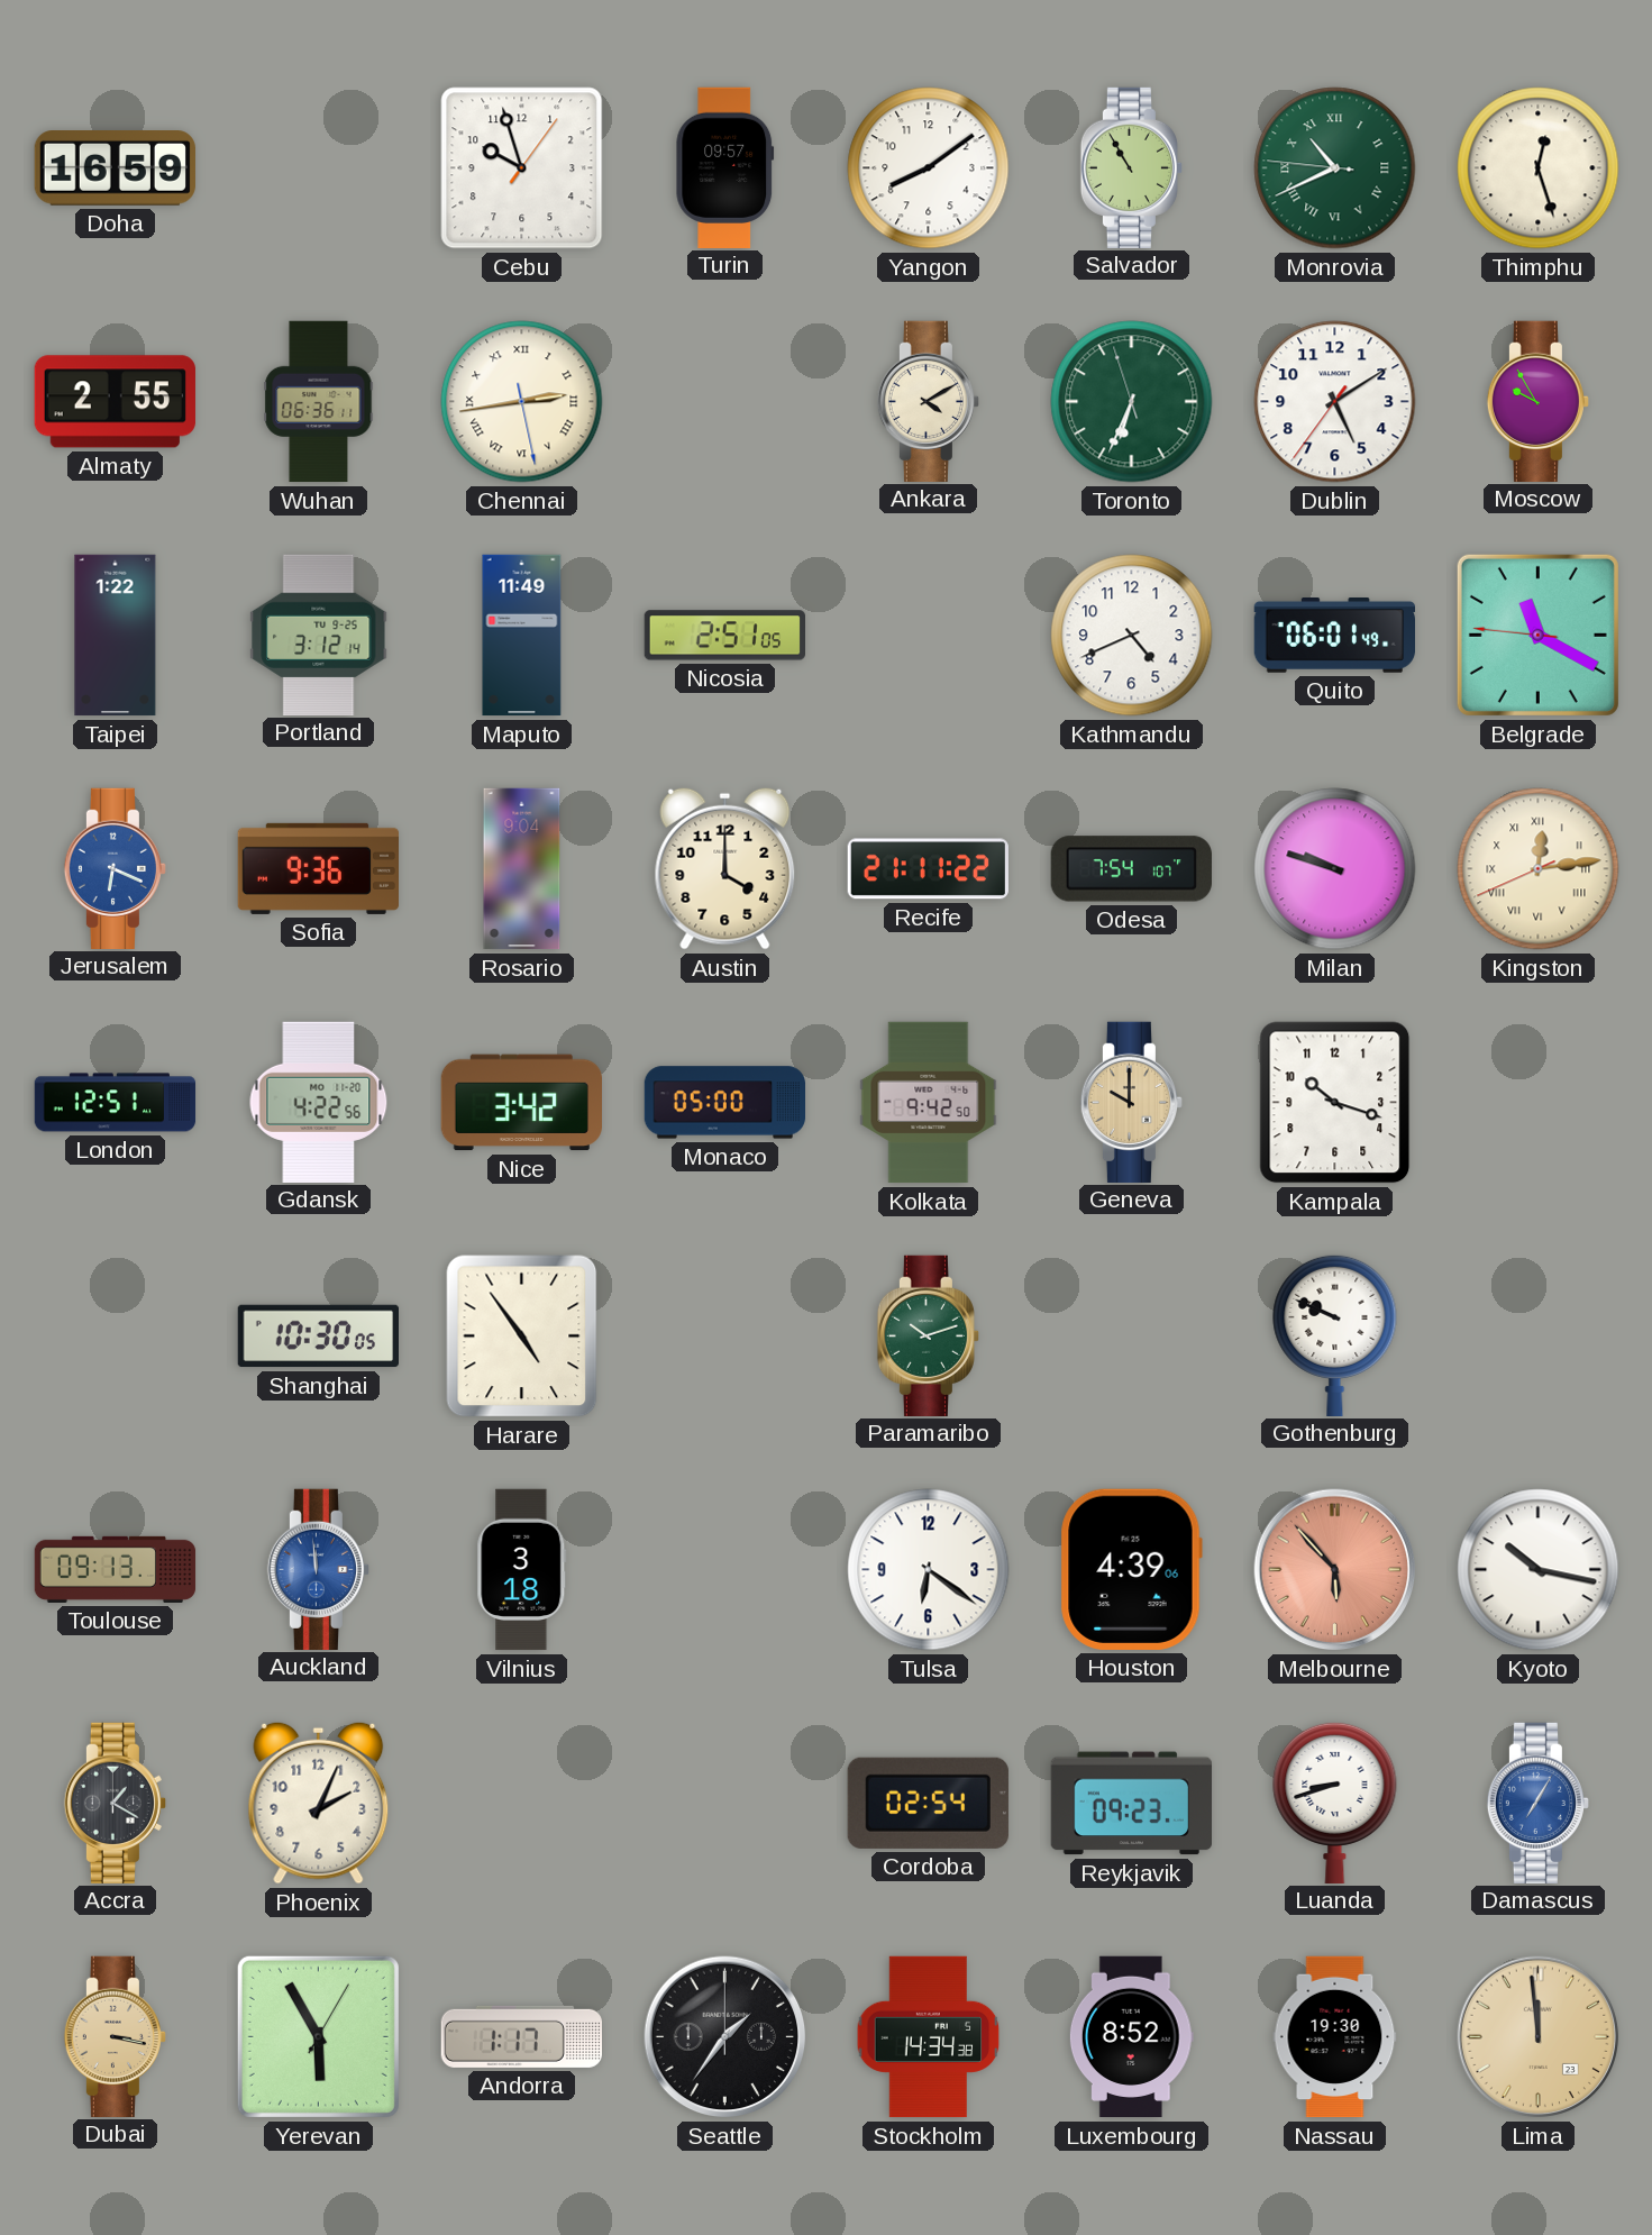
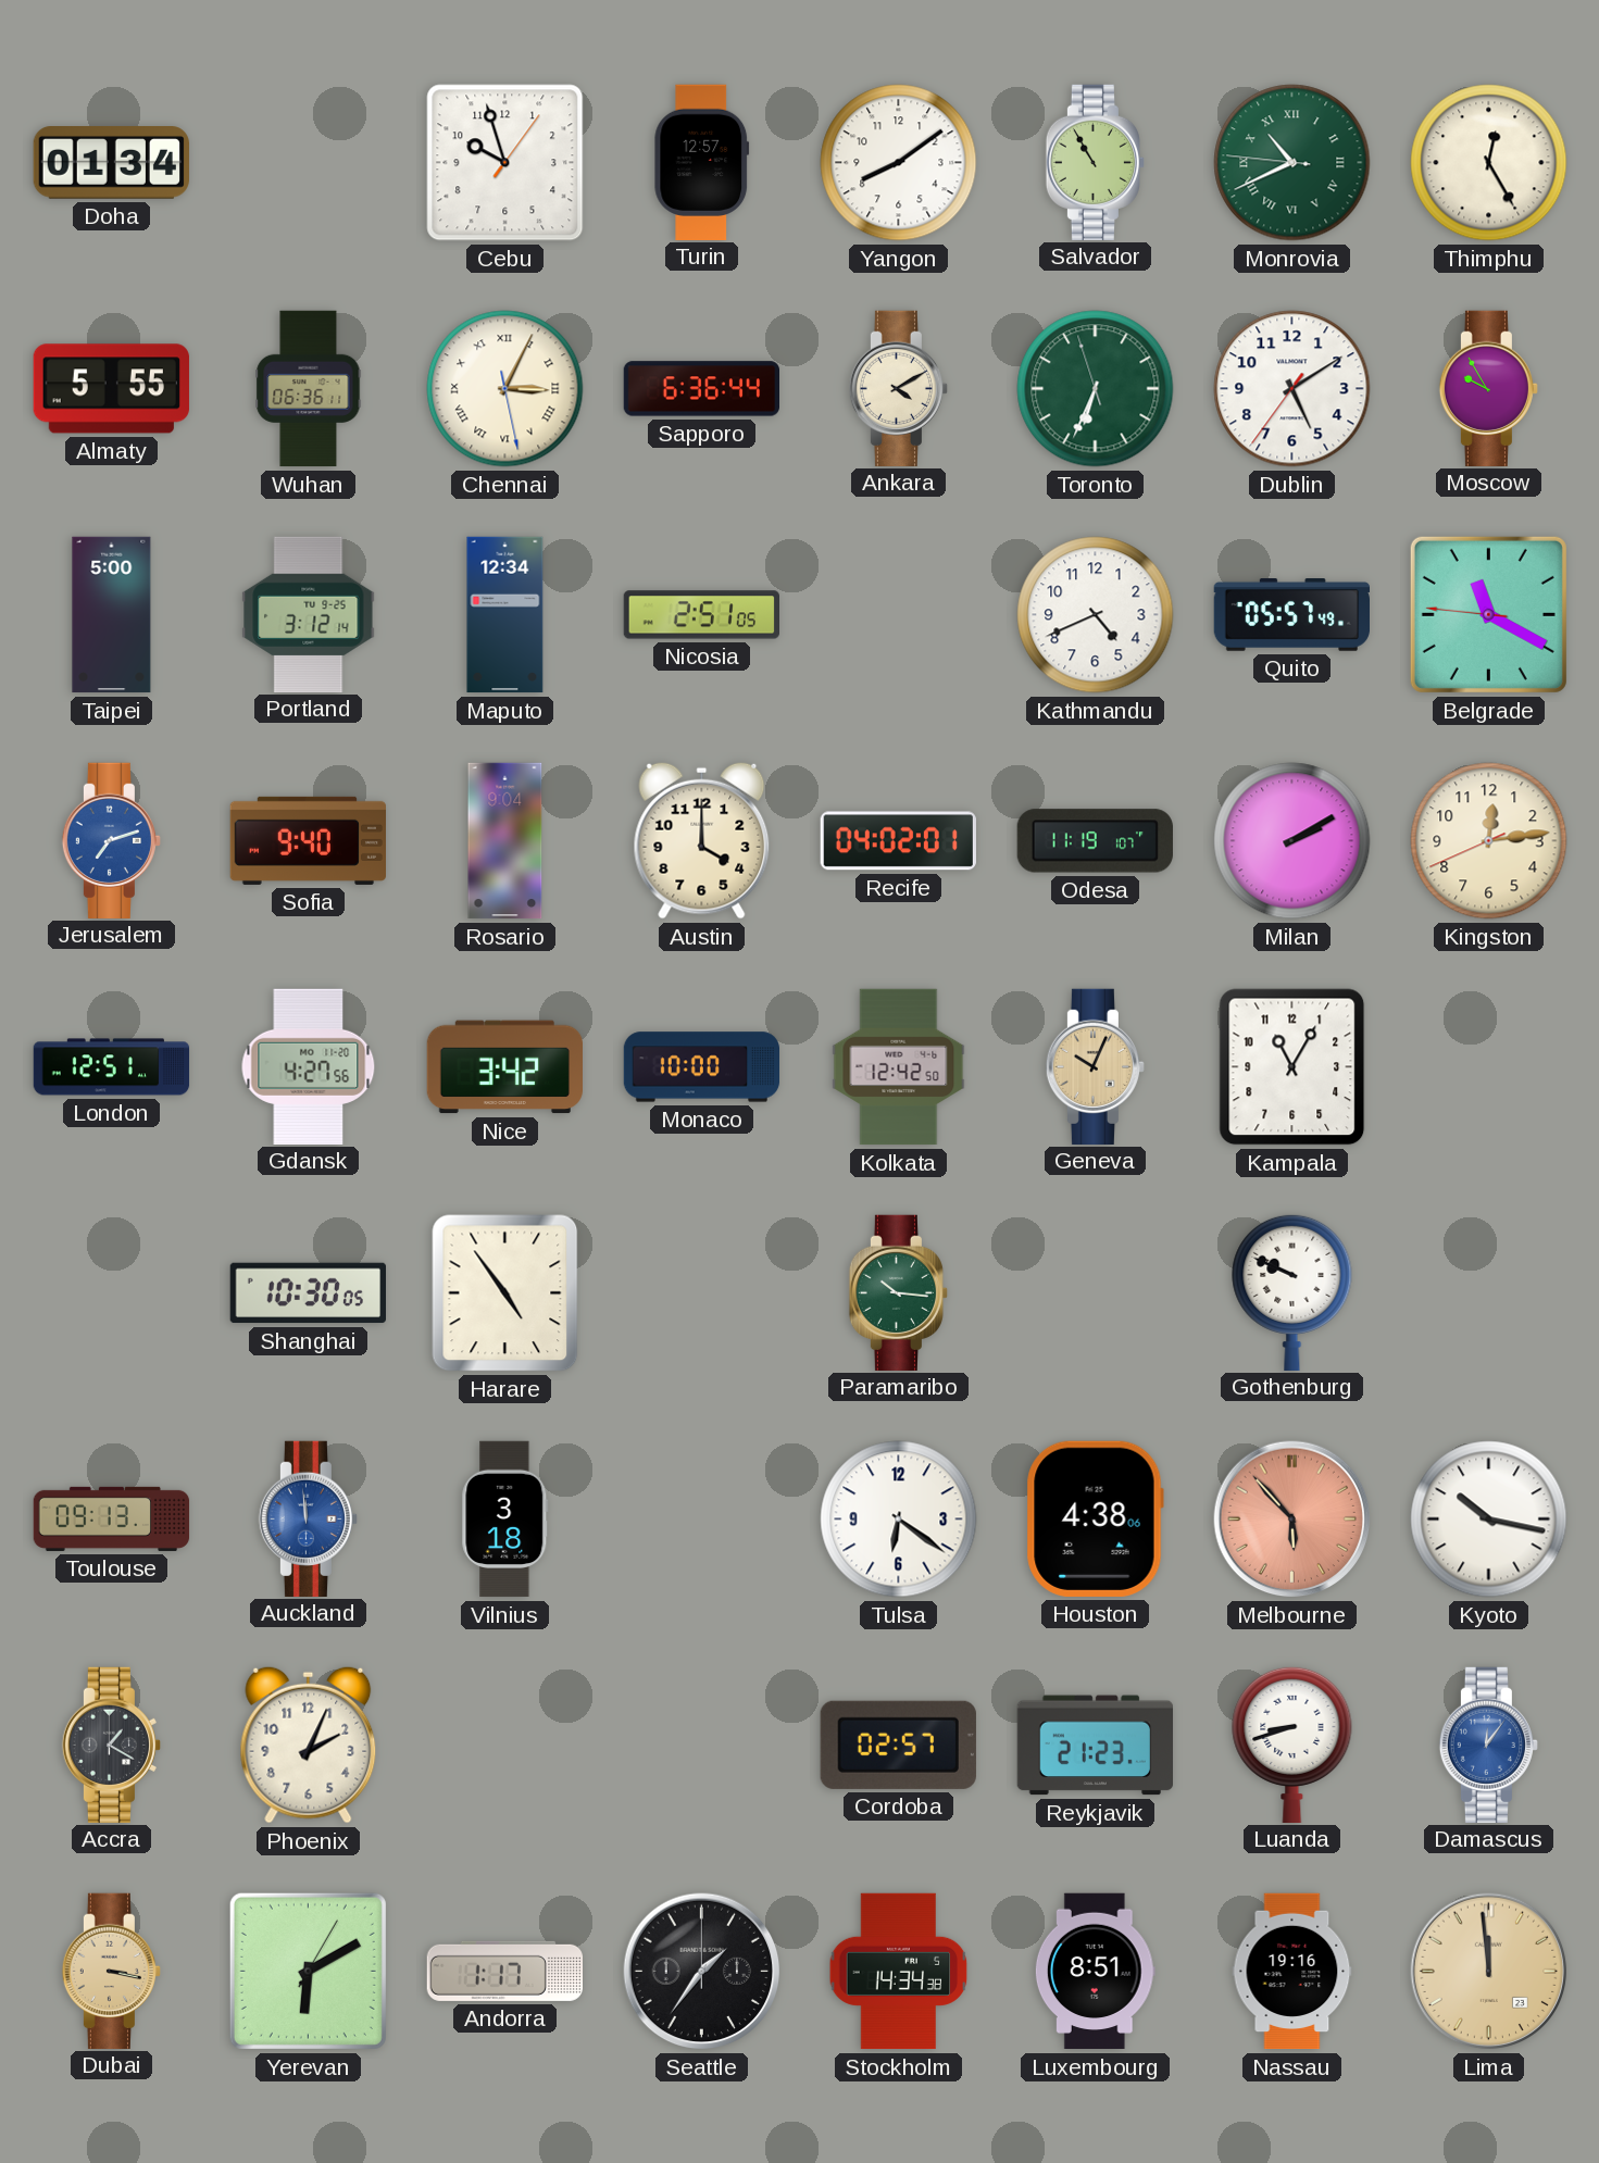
Doha: 16:59 -> 01:34
Turin: 09:57 -> 12:57
Thimphu: 12:27 -> 12:25
Almaty: 2:55 -> 5:55
Chennai: 2:43 -> 3:04
Sapporo: none -> 6:36
Taipei: 1:22 -> 5:00
Maputo: 11:49 -> 12:34
Quito: 06:01 -> 05:57
Jerusalem: 6:19 -> 7:12
Sofia: 9:36 -> 9:40
Recife: 21:11 -> 04:02
Odesa: 7:54 -> 11:19
Milan: 9:48 -> 2:10
Kingston numerals: Roman -> Arabic
Gdansk: 4:22 -> 4:27
Monaco: 05:00 -> 10:00
Kolkata: 9:42 -> 12:42
Geneva: 10:00 -> 10:04
Kampala: 10:18 -> 11:05
Paramaribo: 10:12 -> 10:16
Houston: 4:39 -> 4:38
Cordoba: 02:54 -> 02:57
Reykjavik: 09:23 -> 21:23
Damascus: 7:05 -> 12:06
Yerevan: 5:55 -> 6:10
Luxembourg: 8:52 -> 8:51
Nassau: 19:30 -> 19:16
